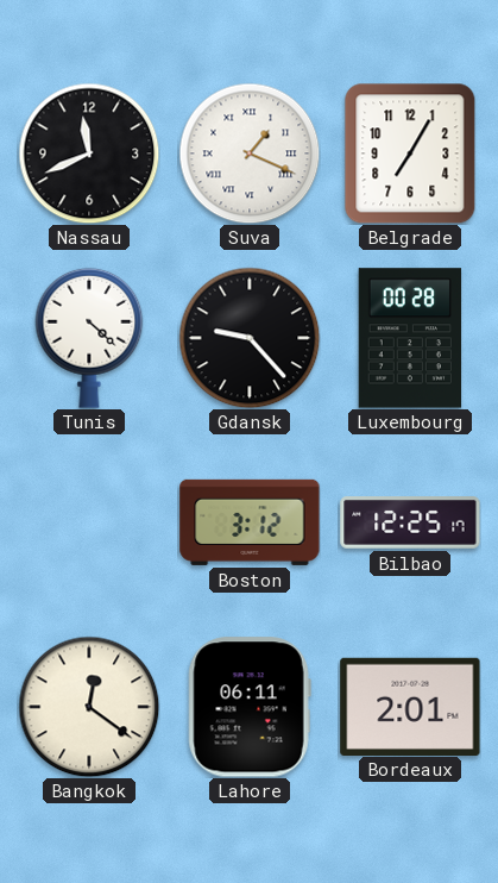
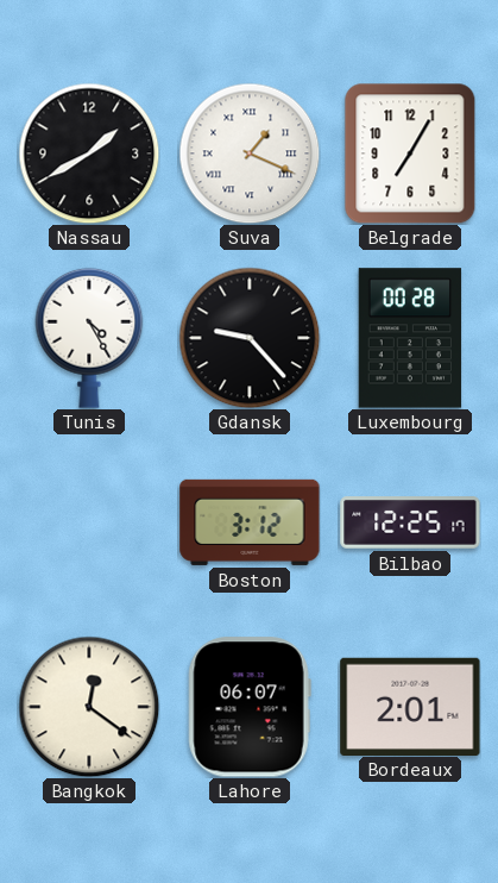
Nassau: 11:41 -> 1:40
Tunis: 4:22 -> 4:25
Lahore: 06:11 -> 06:07
